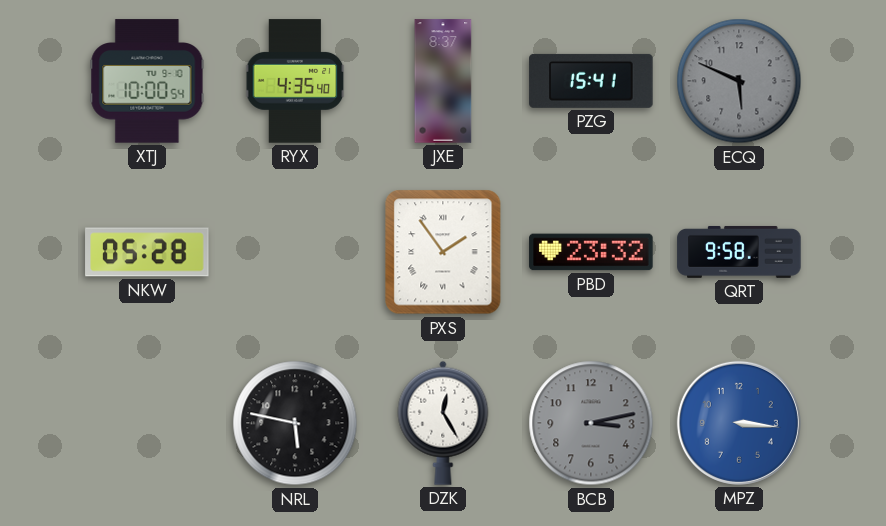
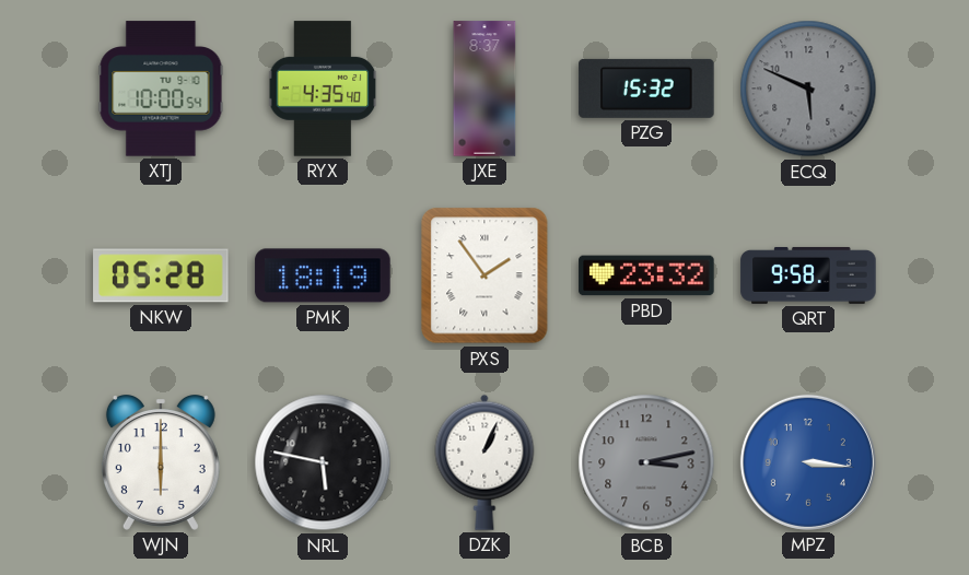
PZG: 15:41 -> 15:32
PMK: none -> 18:19
WJN: none -> 6:00
DZK: 12:25 -> 1:04
